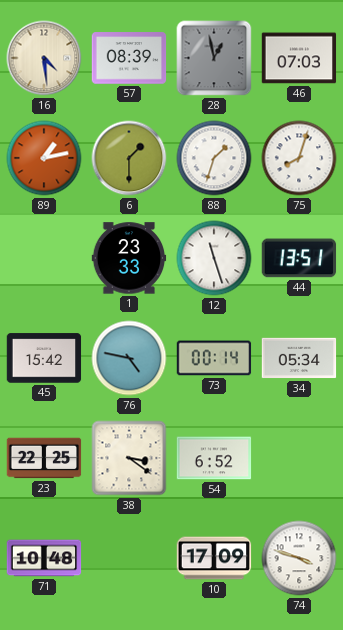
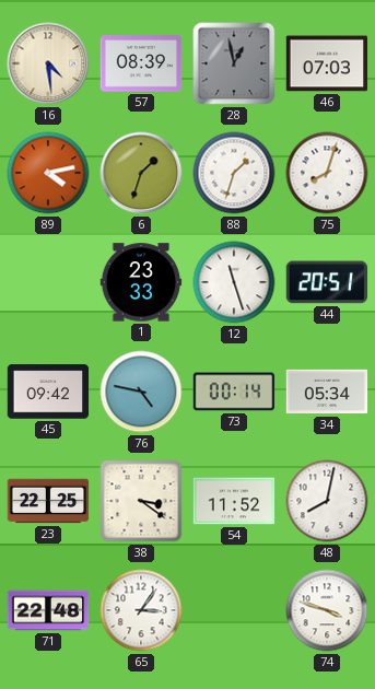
89: 1:13 -> 4:13
6: 1:30 -> 1:33
44: 13:51 -> 20:51
45: 15:42 -> 09:42
54: 6:52 -> 11:52
48: none -> 8:02
71: 10:48 -> 22:48
65: none -> 3:06
10: 17:09 -> none
